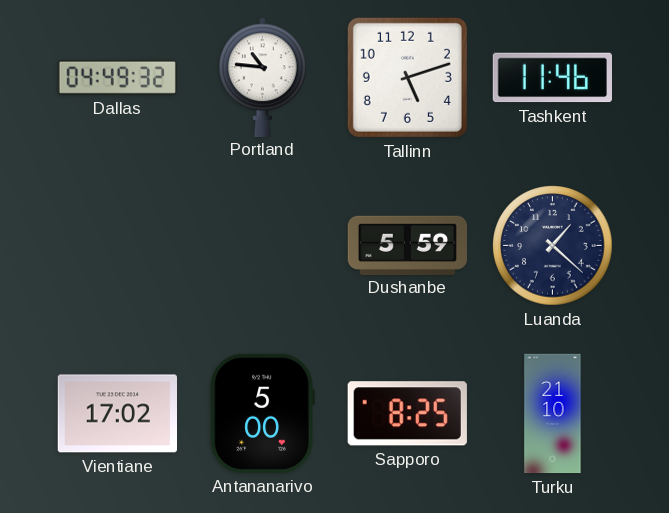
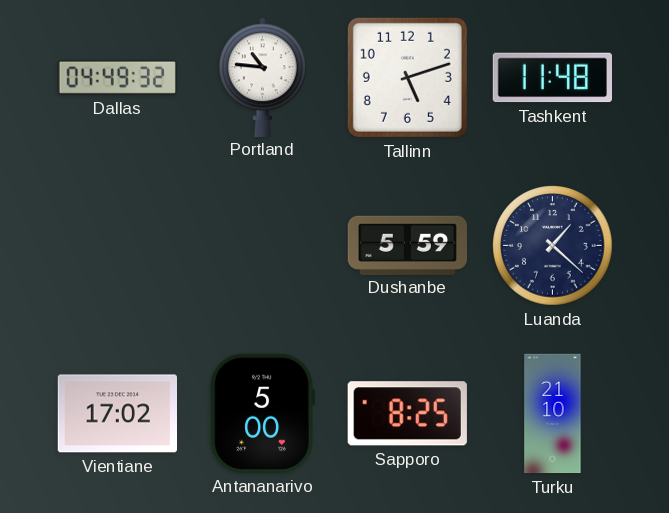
Tashkent: 11:46 -> 11:48
